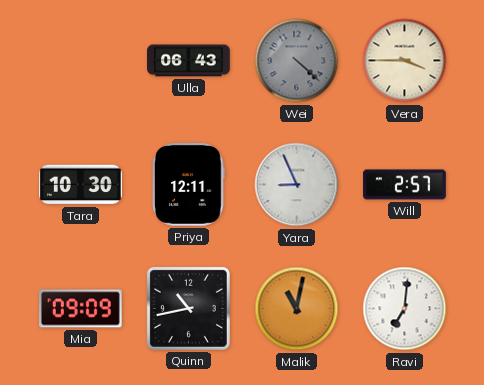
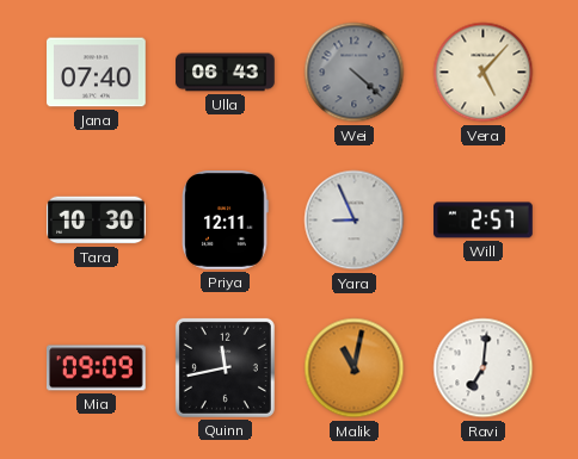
Jana: none -> 07:40
Vera: 3:45 -> 5:07
Quinn: 10:43 -> 11:43
